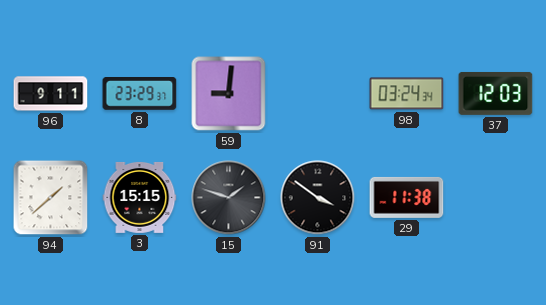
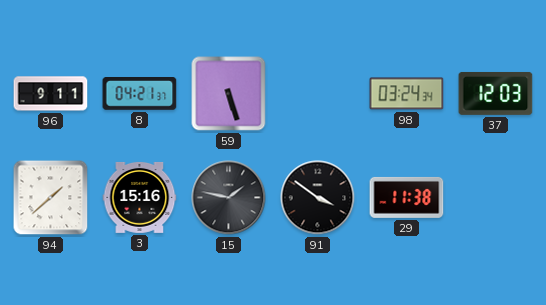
8: 23:29 -> 04:21
59: 9:01 -> 5:27
3: 15:15 -> 15:16
15: 1:48 -> 1:47
